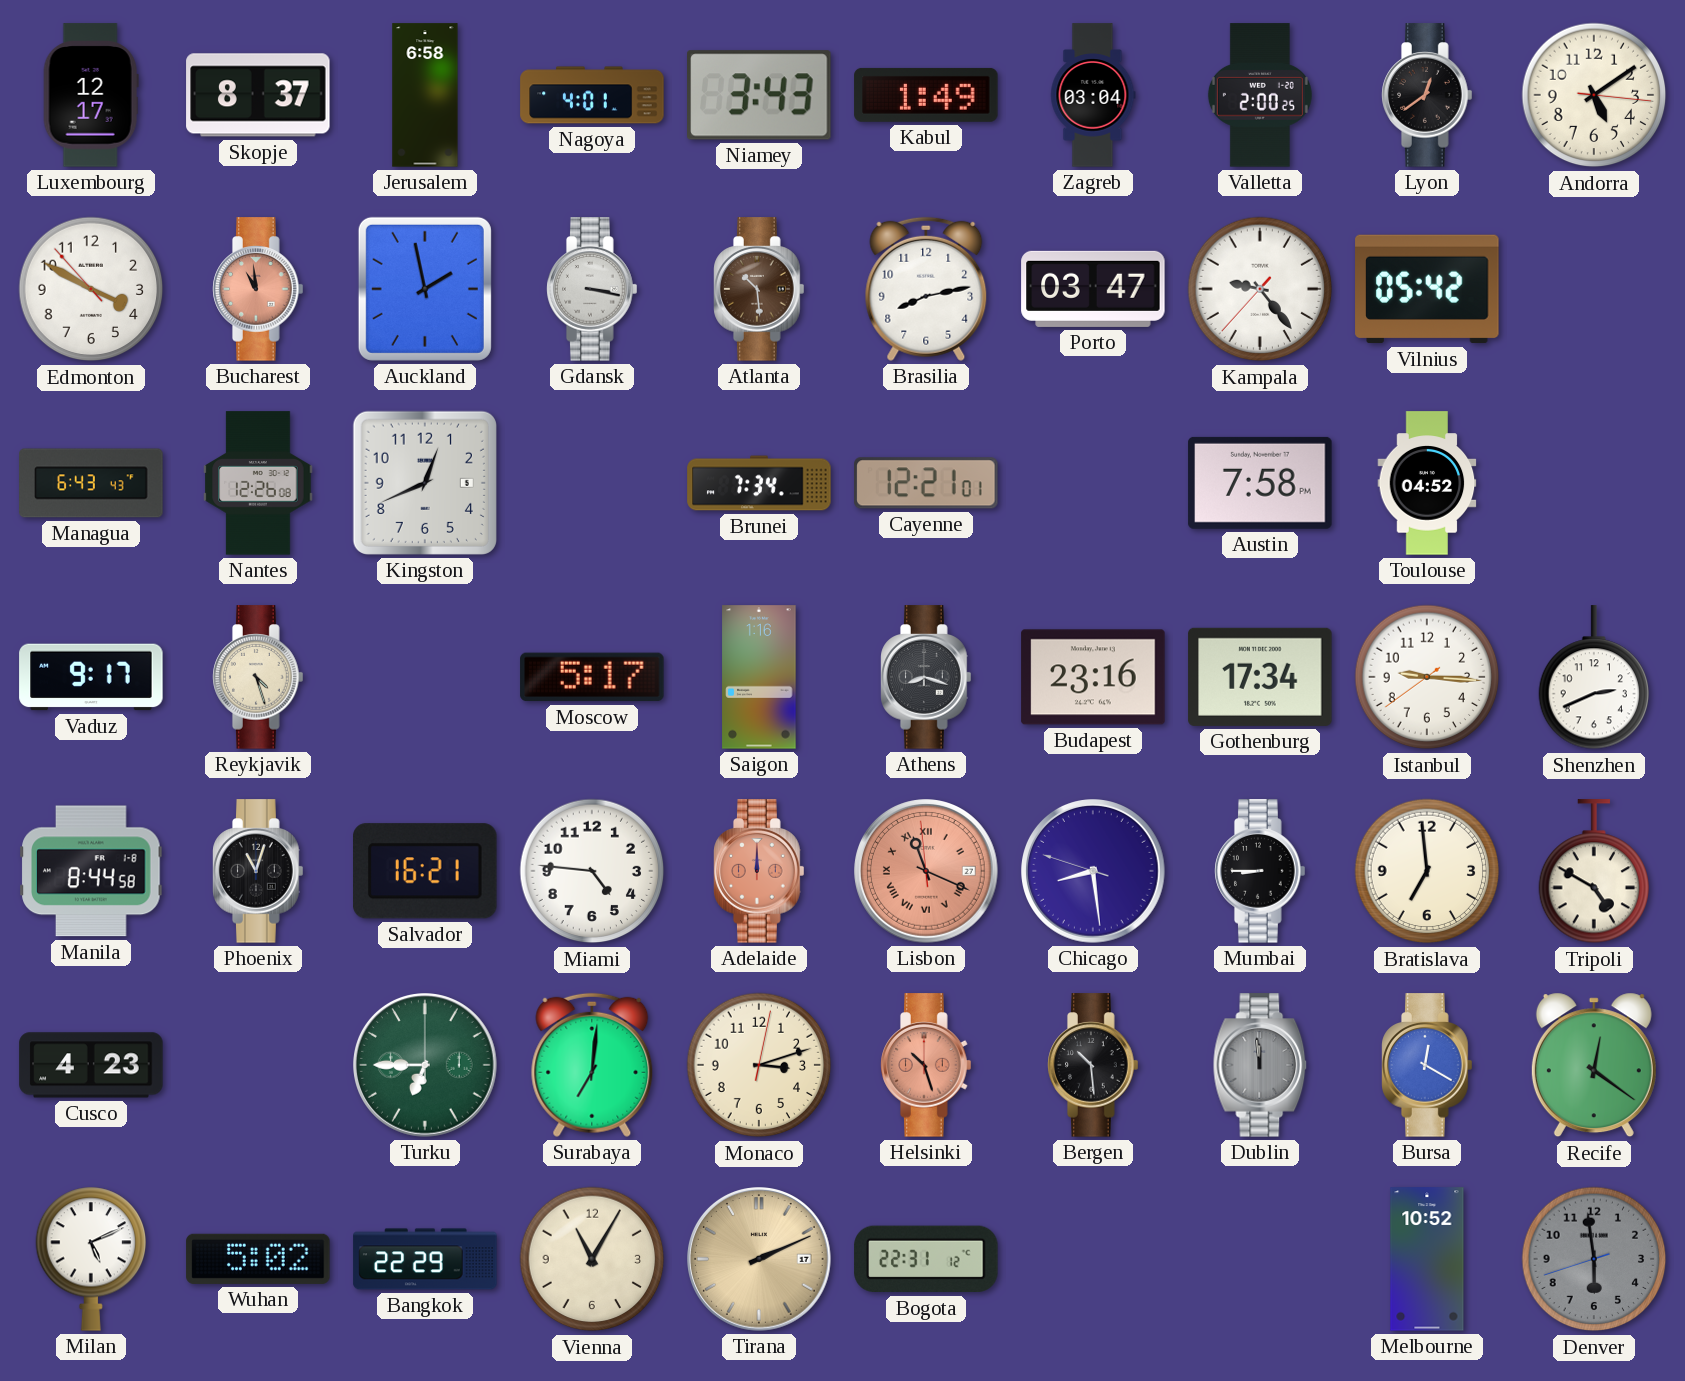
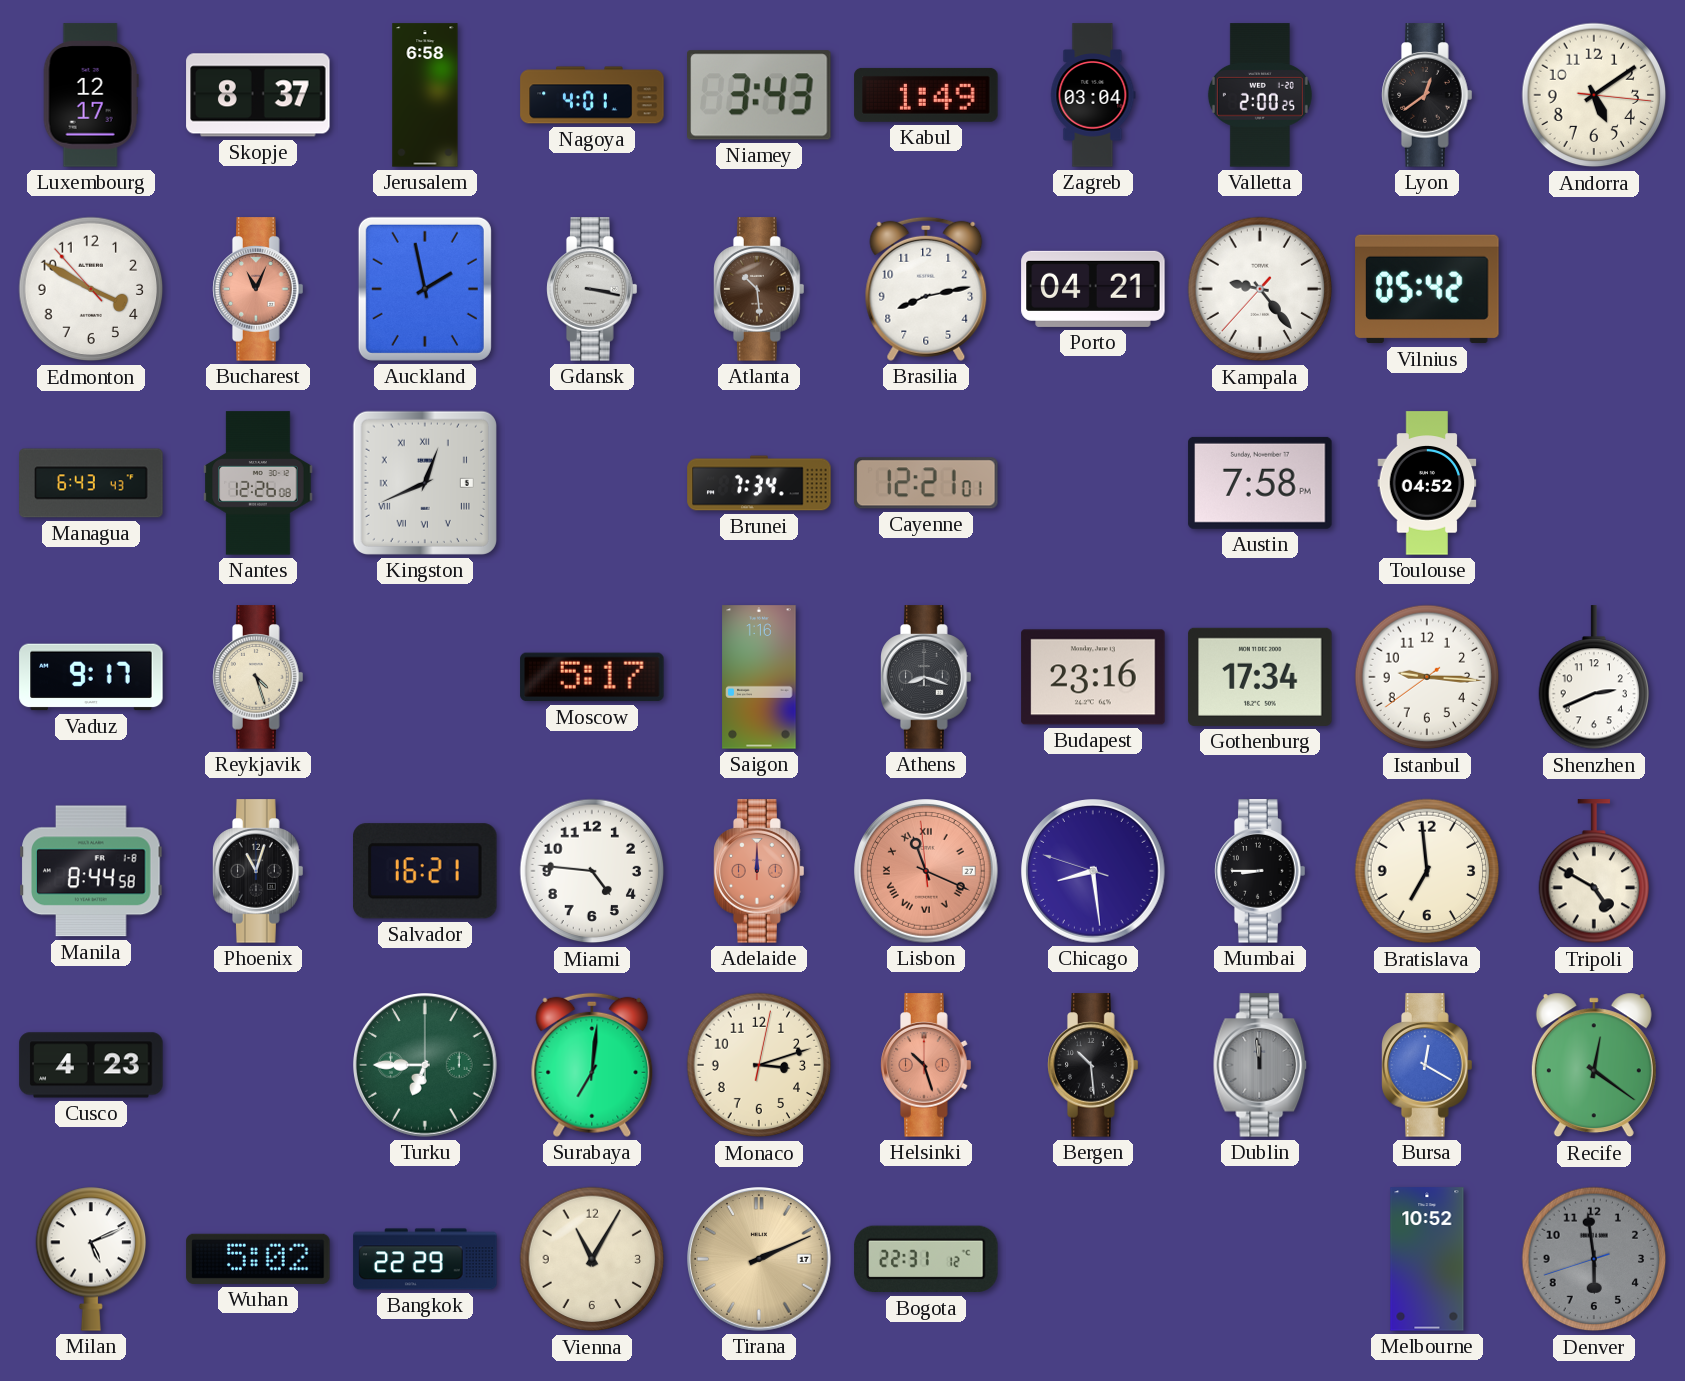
Bucharest: 10:59 -> 11:04
Porto: 03:47 -> 04:21
Kingston numerals: Arabic -> Roman
